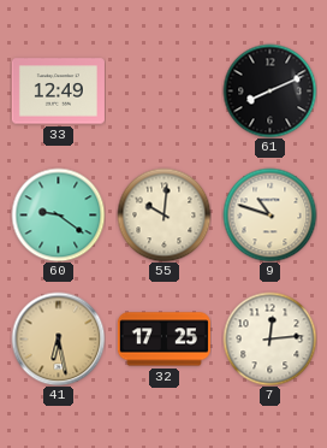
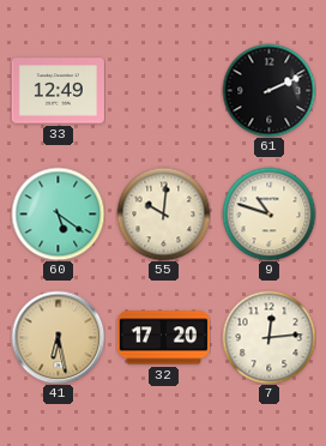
61: 8:11 -> 2:11
60: 9:21 -> 5:21
32: 17:25 -> 17:20
